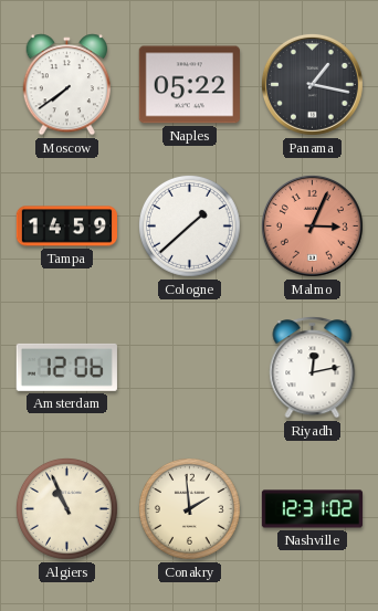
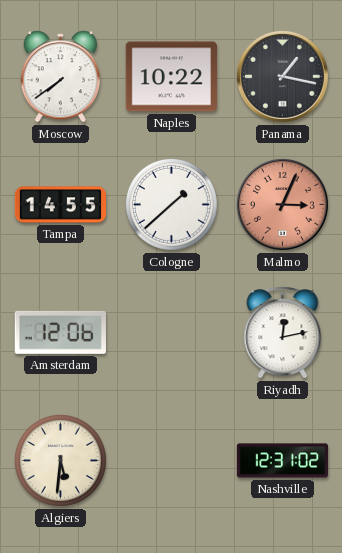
Naples: 05:22 -> 10:22
Tampa: 14:59 -> 14:55
Algiers: 10:56 -> 5:31
Conakry: 1:59 -> none
